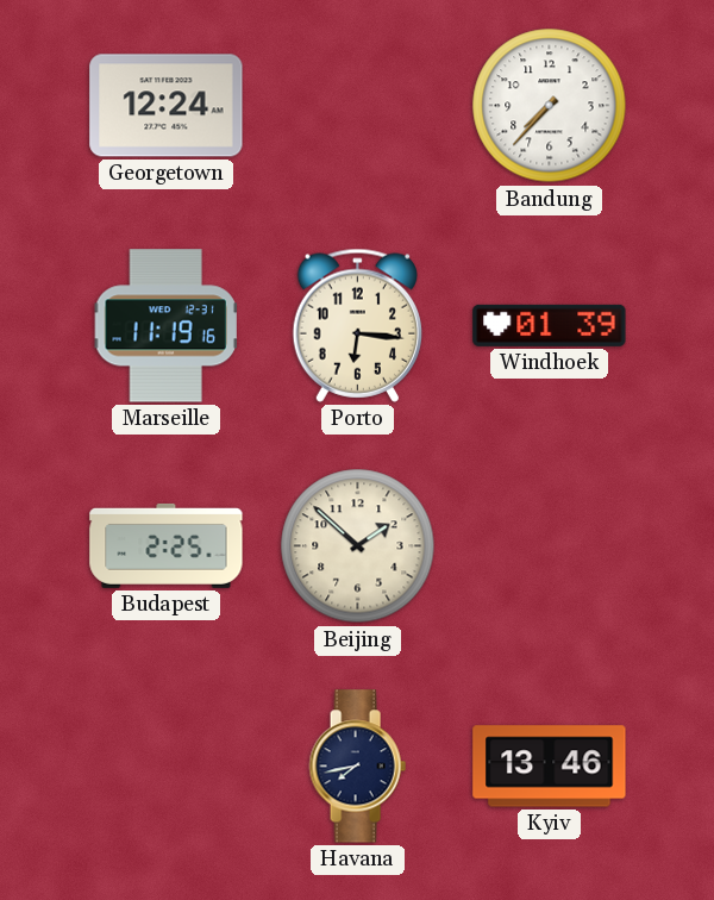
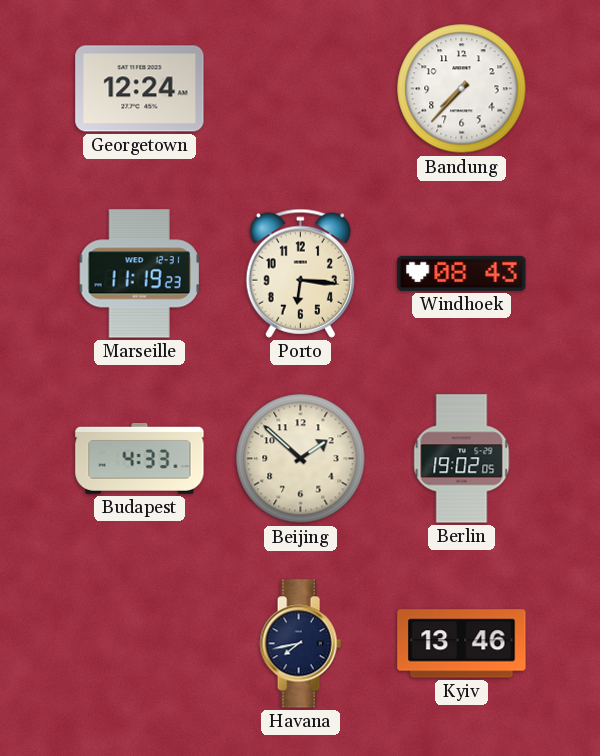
Marseille: 11:19:16 -> 11:19:23
Windhoek: 01:39 -> 08:43
Budapest: 2:25 -> 4:33
Berlin: none -> 19:02
